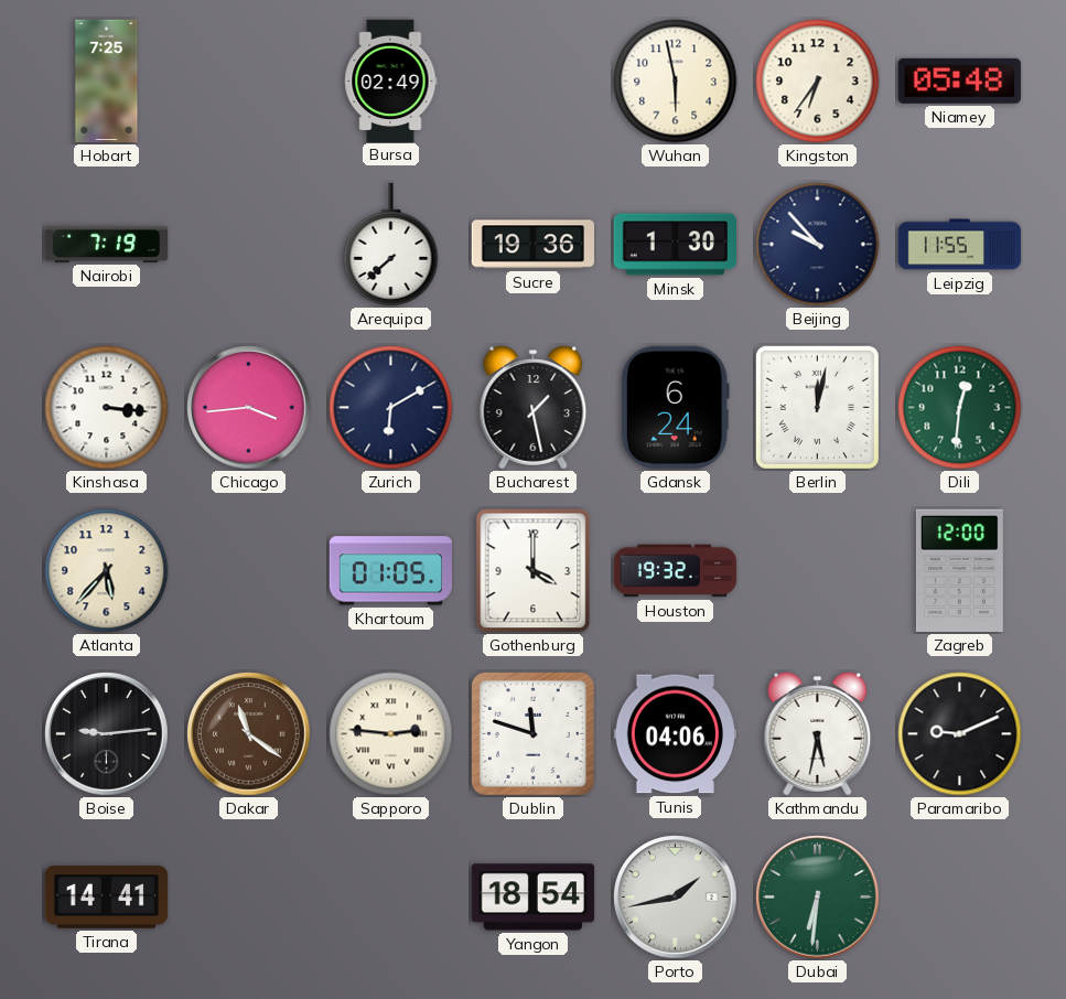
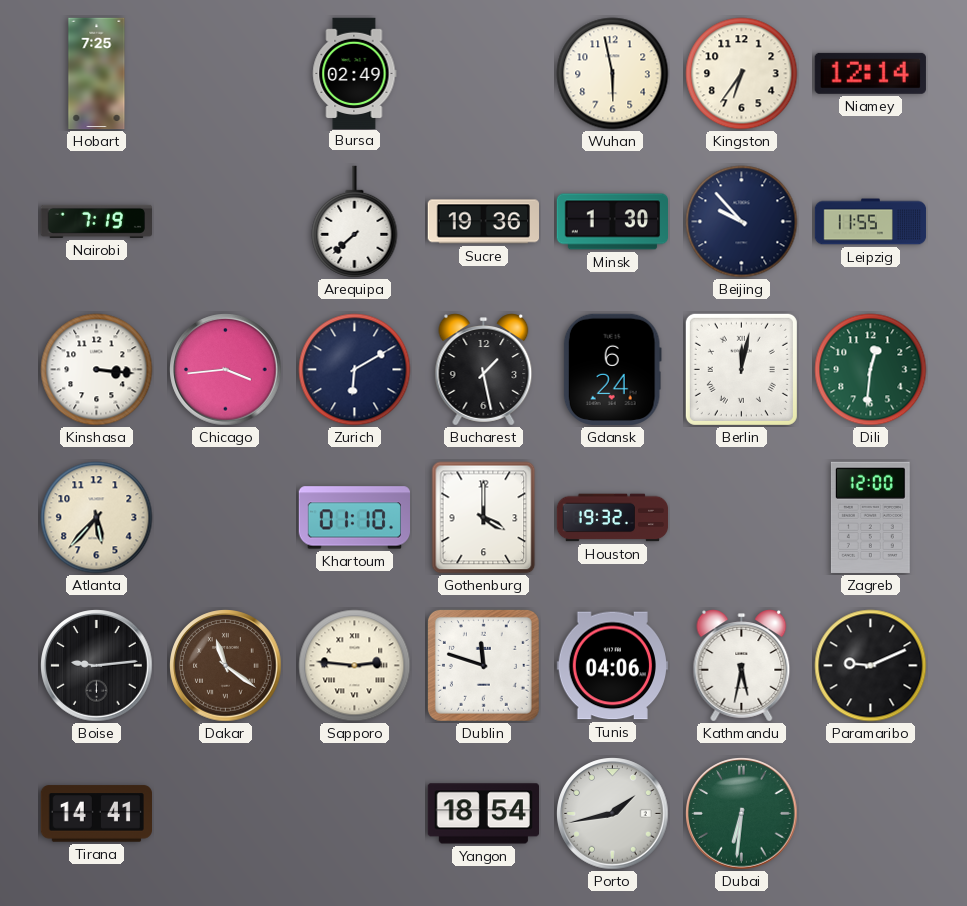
Niamey: 05:48 -> 12:14
Khartoum: 01:05 -> 01:10
